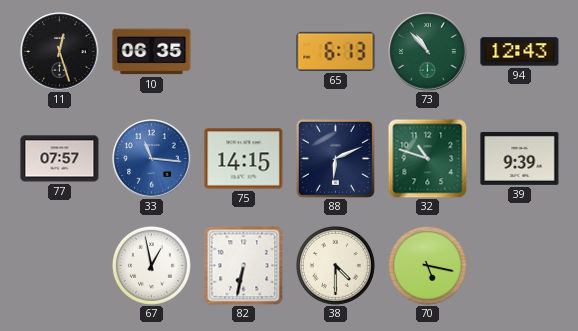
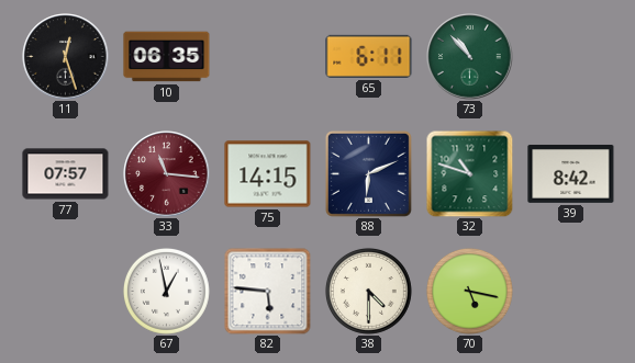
65: 6:13 -> 6:11
94: 12:43 -> none
33 dial: blue -> burgundy
39: 9:39 -> 8:42
82: 6:32 -> 5:46
